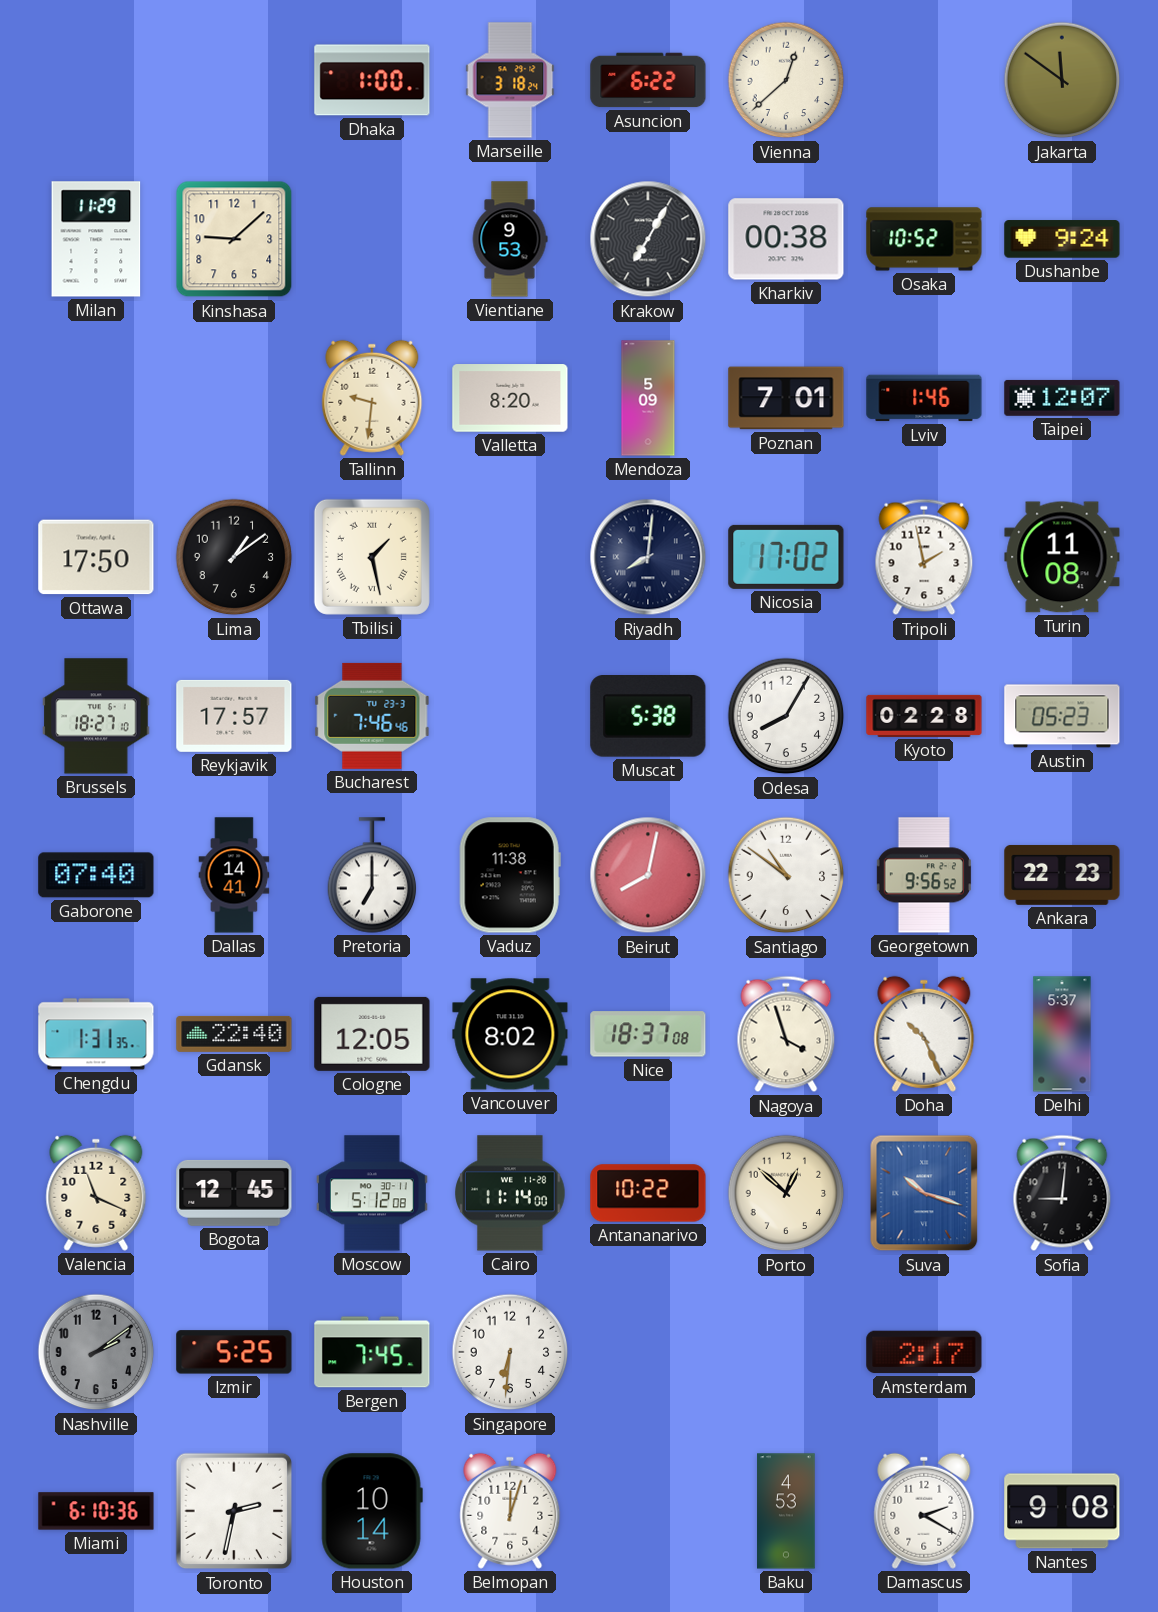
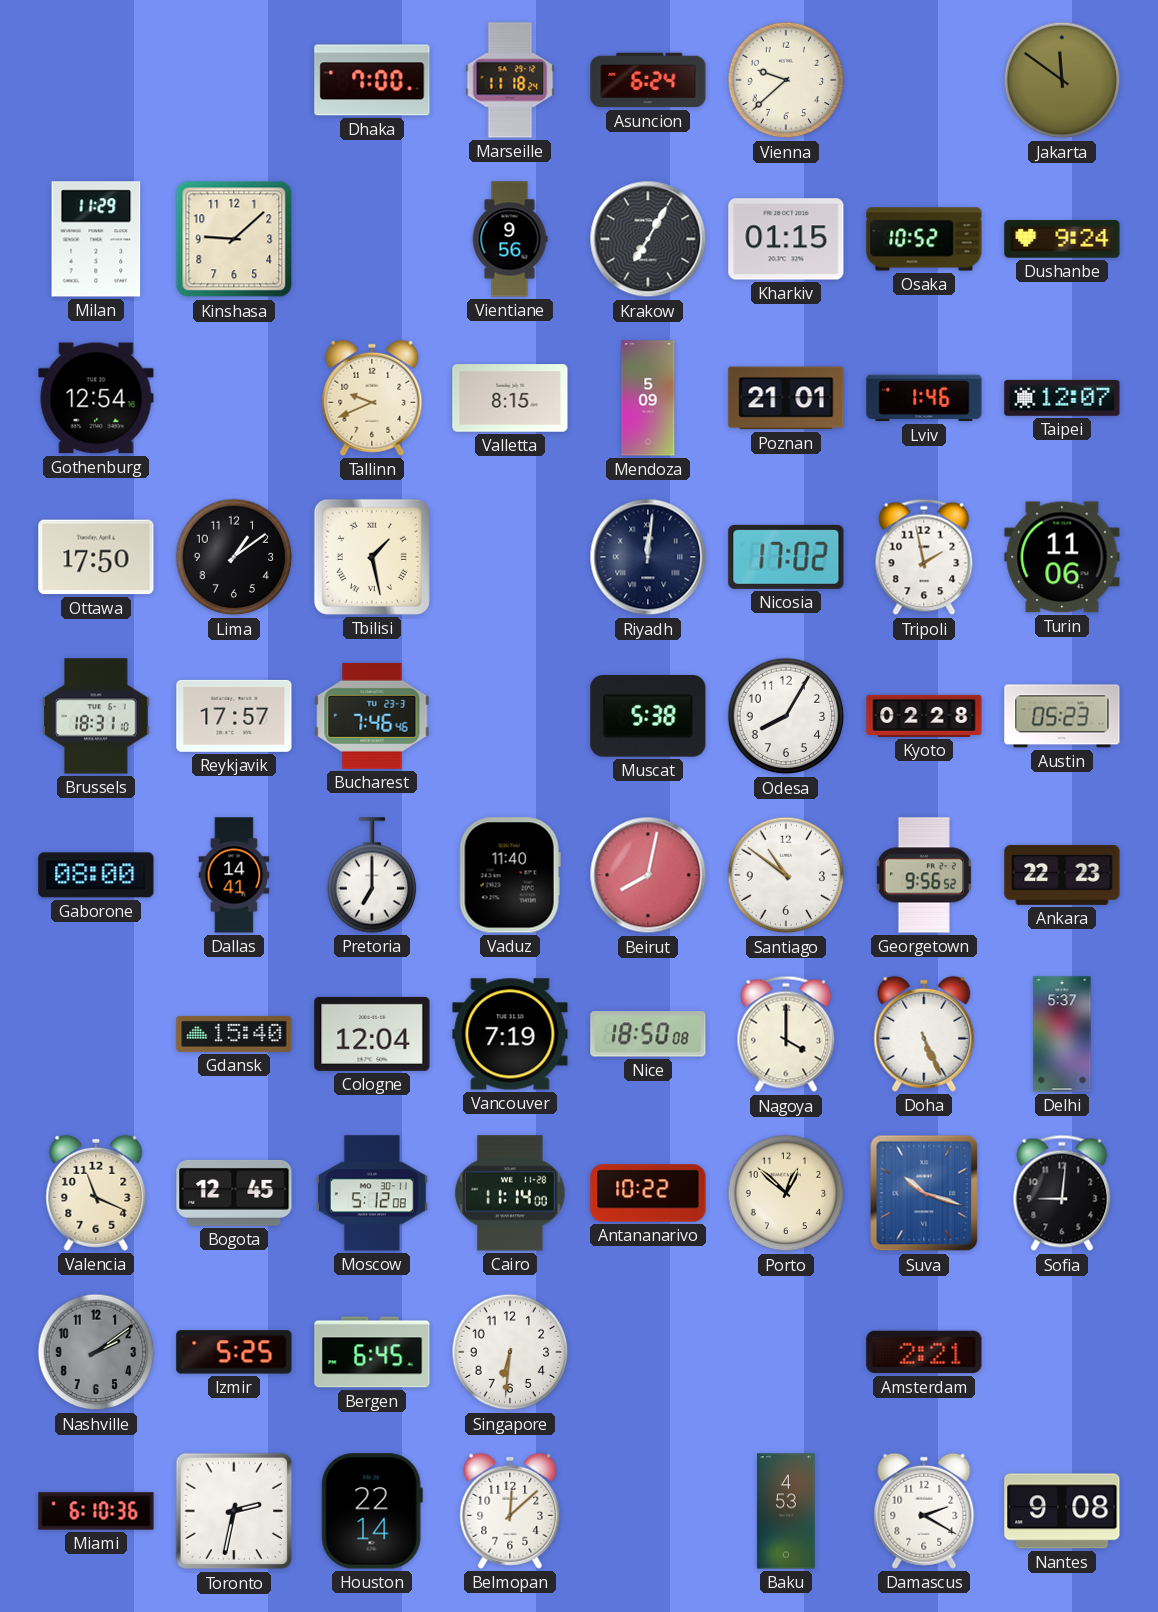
Dhaka: 1:00 -> 7:00
Marseille: 3:18 -> 11:18
Asuncion: 6:22 -> 6:24
Vienna: 12:38 -> 9:38
Vientiane: 9:53 -> 9:56
Kharkiv: 00:38 -> 01:15
Gothenburg: none -> 12:54
Tallinn: 9:31 -> 9:41
Valletta: 8:20 -> 8:15
Poznan: 7:01 -> 21:01
Riyadh: 8:01 -> 12:01
Turin: 11:08 -> 11:06
Brussels: 18:27 -> 18:31
Gaborone: 07:40 -> 08:00
Vaduz: 11:38 -> 11:40
Chengdu: 1:31 -> none
Gdansk: 22:40 -> 15:40
Cologne: 12:05 -> 12:04
Vancouver: 8:02 -> 7:19
Nice: 18:37 -> 18:50
Nagoya: 3:57 -> 4:00
Doha: 10:26 -> 5:26
Bergen: 7:45 -> 6:45
Amsterdam: 2:17 -> 2:21
Houston: 10:14 -> 22:14
Belmopan: 12:03 -> 12:08
